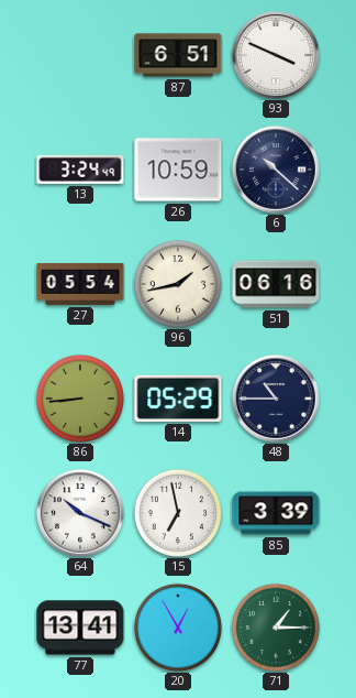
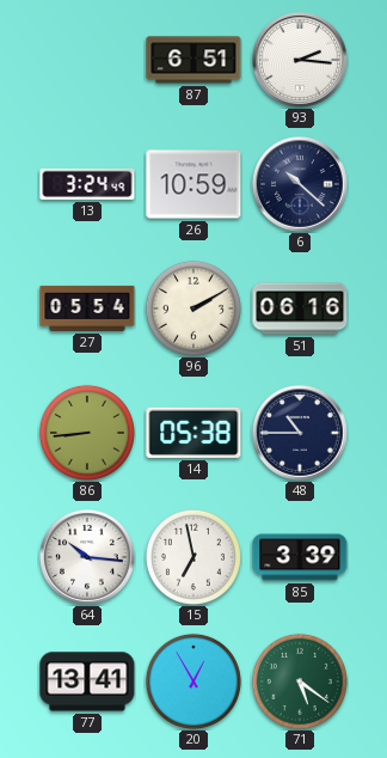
93: 3:49 -> 2:16
96: 1:43 -> 2:10
14: 05:29 -> 05:38
64: 10:19 -> 10:16
71: 1:15 -> 5:21
